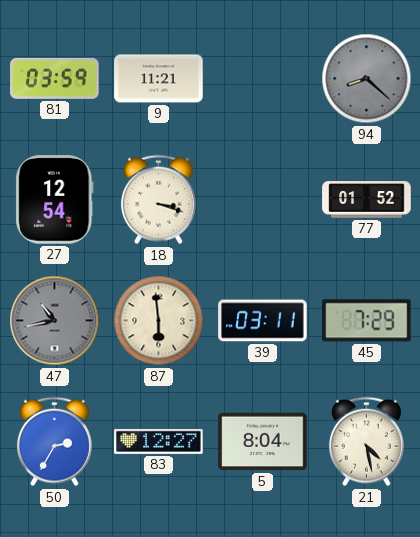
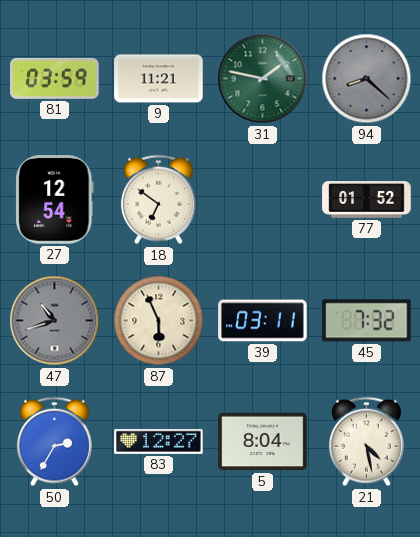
31: none -> 1:47
18: 3:18 -> 6:51
47: 10:43 -> 10:42
87: 5:59 -> 5:56
45: 7:29 -> 7:32
